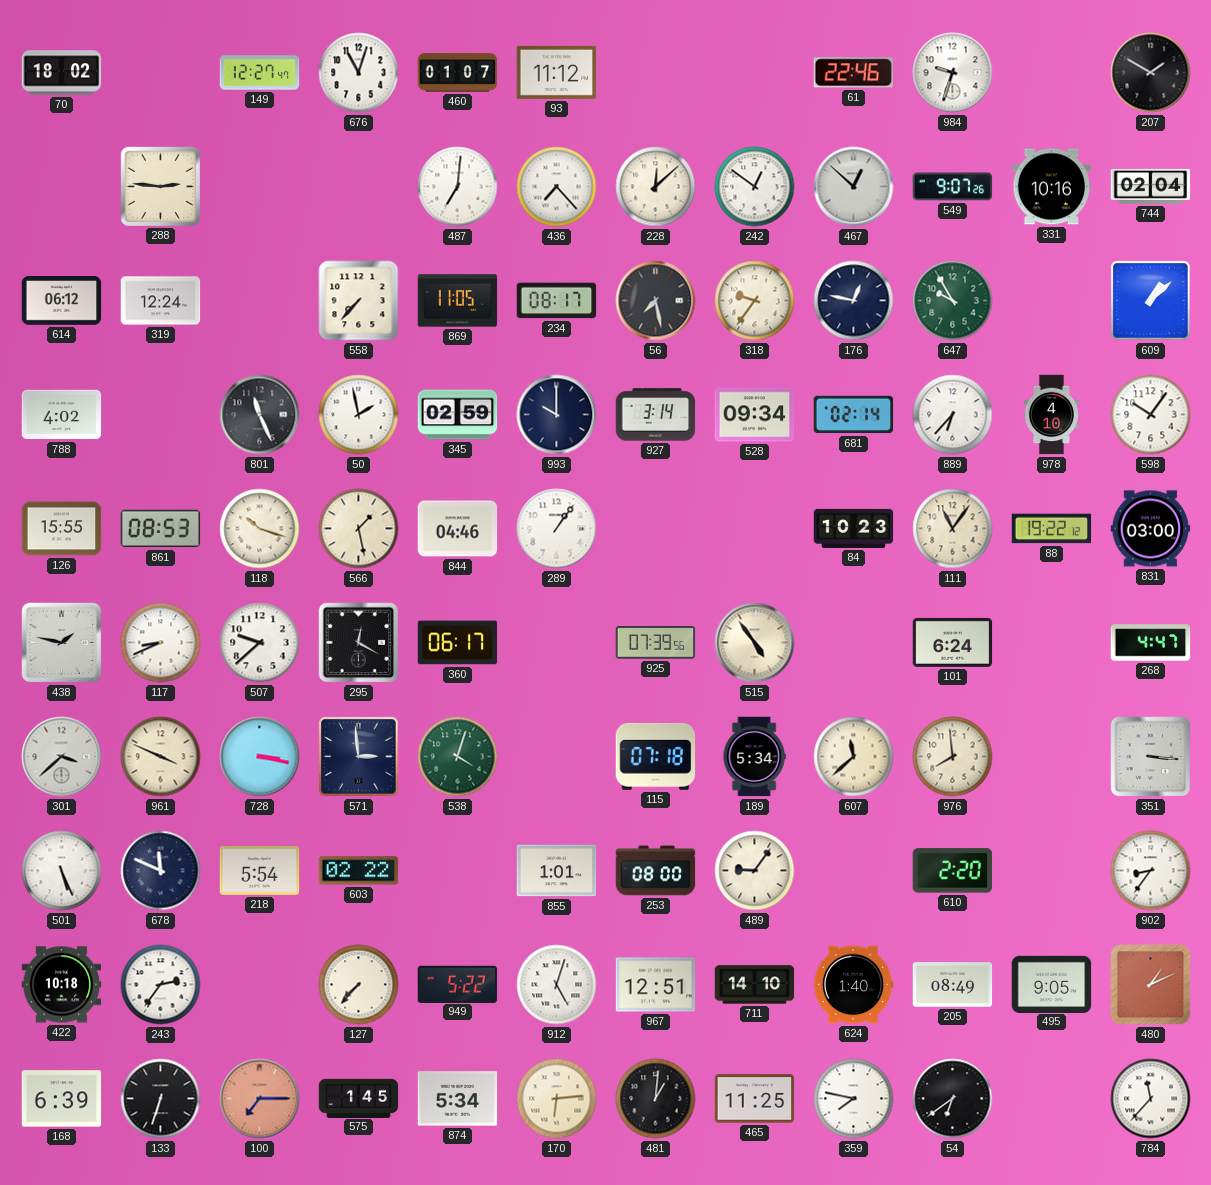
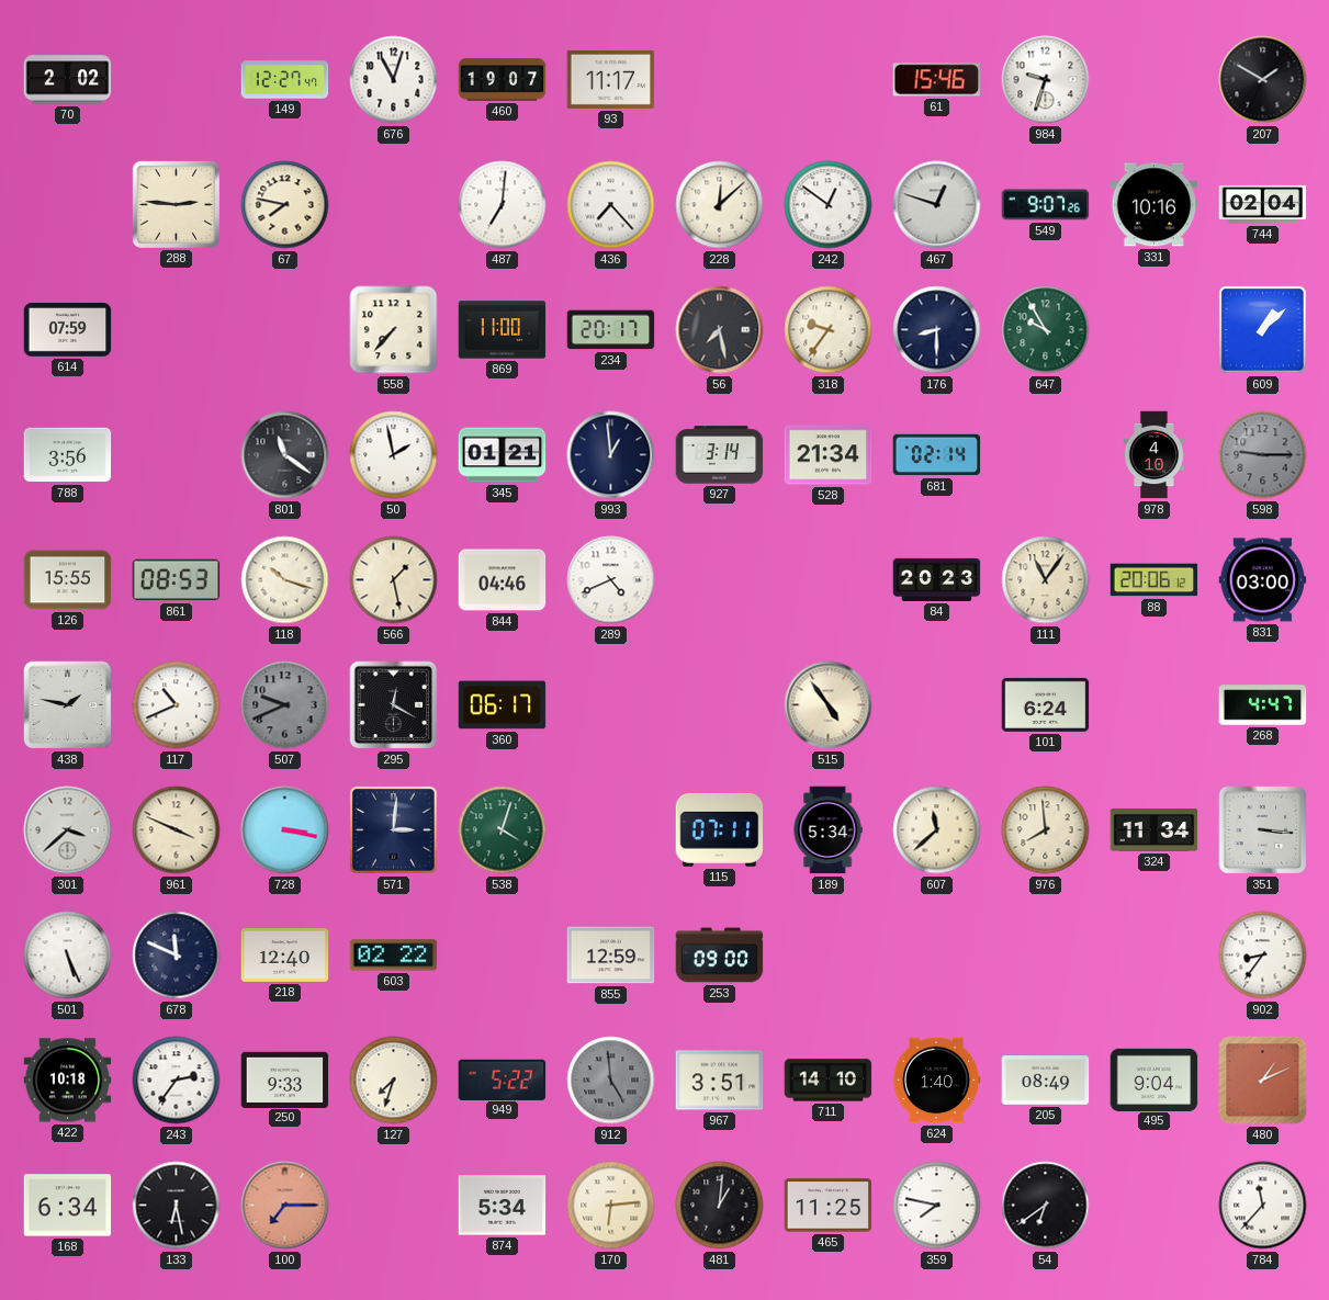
70: 18:02 -> 2:02
460: 01:07 -> 19:07
93: 11:12 -> 11:17
61: 22:46 -> 15:46
67: none -> 7:47
467: 12:52 -> 12:48
614: 06:12 -> 07:59
319: 12:24 -> none
869: 11:05 -> 11:00
234: 08:17 -> 20:17
176: 12:47 -> 8:30
788: 4:02 -> 3:56
801: 11:26 -> 11:21
345: 02:59 -> 01:21
993: 10:00 -> 12:59
528: 09:34 -> 21:34
889: 6:37 -> none
598: 10:06 -> 9:15
598 dial: white -> grey
289: 1:06 -> 4:41
84: 10:23 -> 20:23
88: 19:22 -> 20:06
117: 8:41 -> 10:41
507: 9:38 -> 9:41
507 dial: white -> grey
925: 07:39 -> none
571: 2:59 -> 3:01
115: 07:18 -> 07:11
324: none -> 11:34
218: 5:54 -> 12:40
855: 1:01 -> 12:59
253: 08:00 -> 09:00
489: 9:06 -> none
610: 2:20 -> none
250: none -> 9:33
127: 7:37 -> 7:33
912: 5:03 -> 4:59
912 dial: white -> grey
967: 12:51 -> 3:51
495: 9:05 -> 9:04
168: 6:39 -> 6:34
133: 6:33 -> 6:28
575: 1:45 -> none
